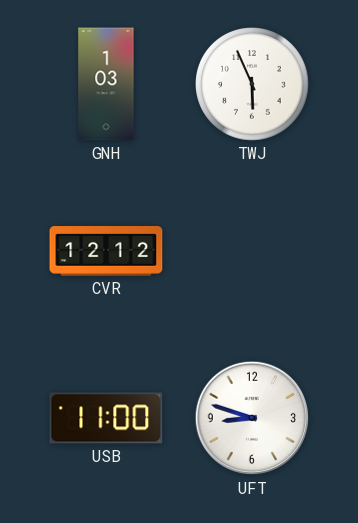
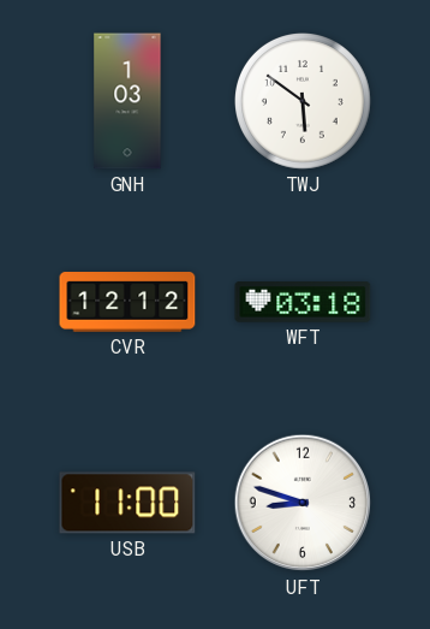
TWJ: 5:56 -> 5:51
WFT: none -> 03:18
